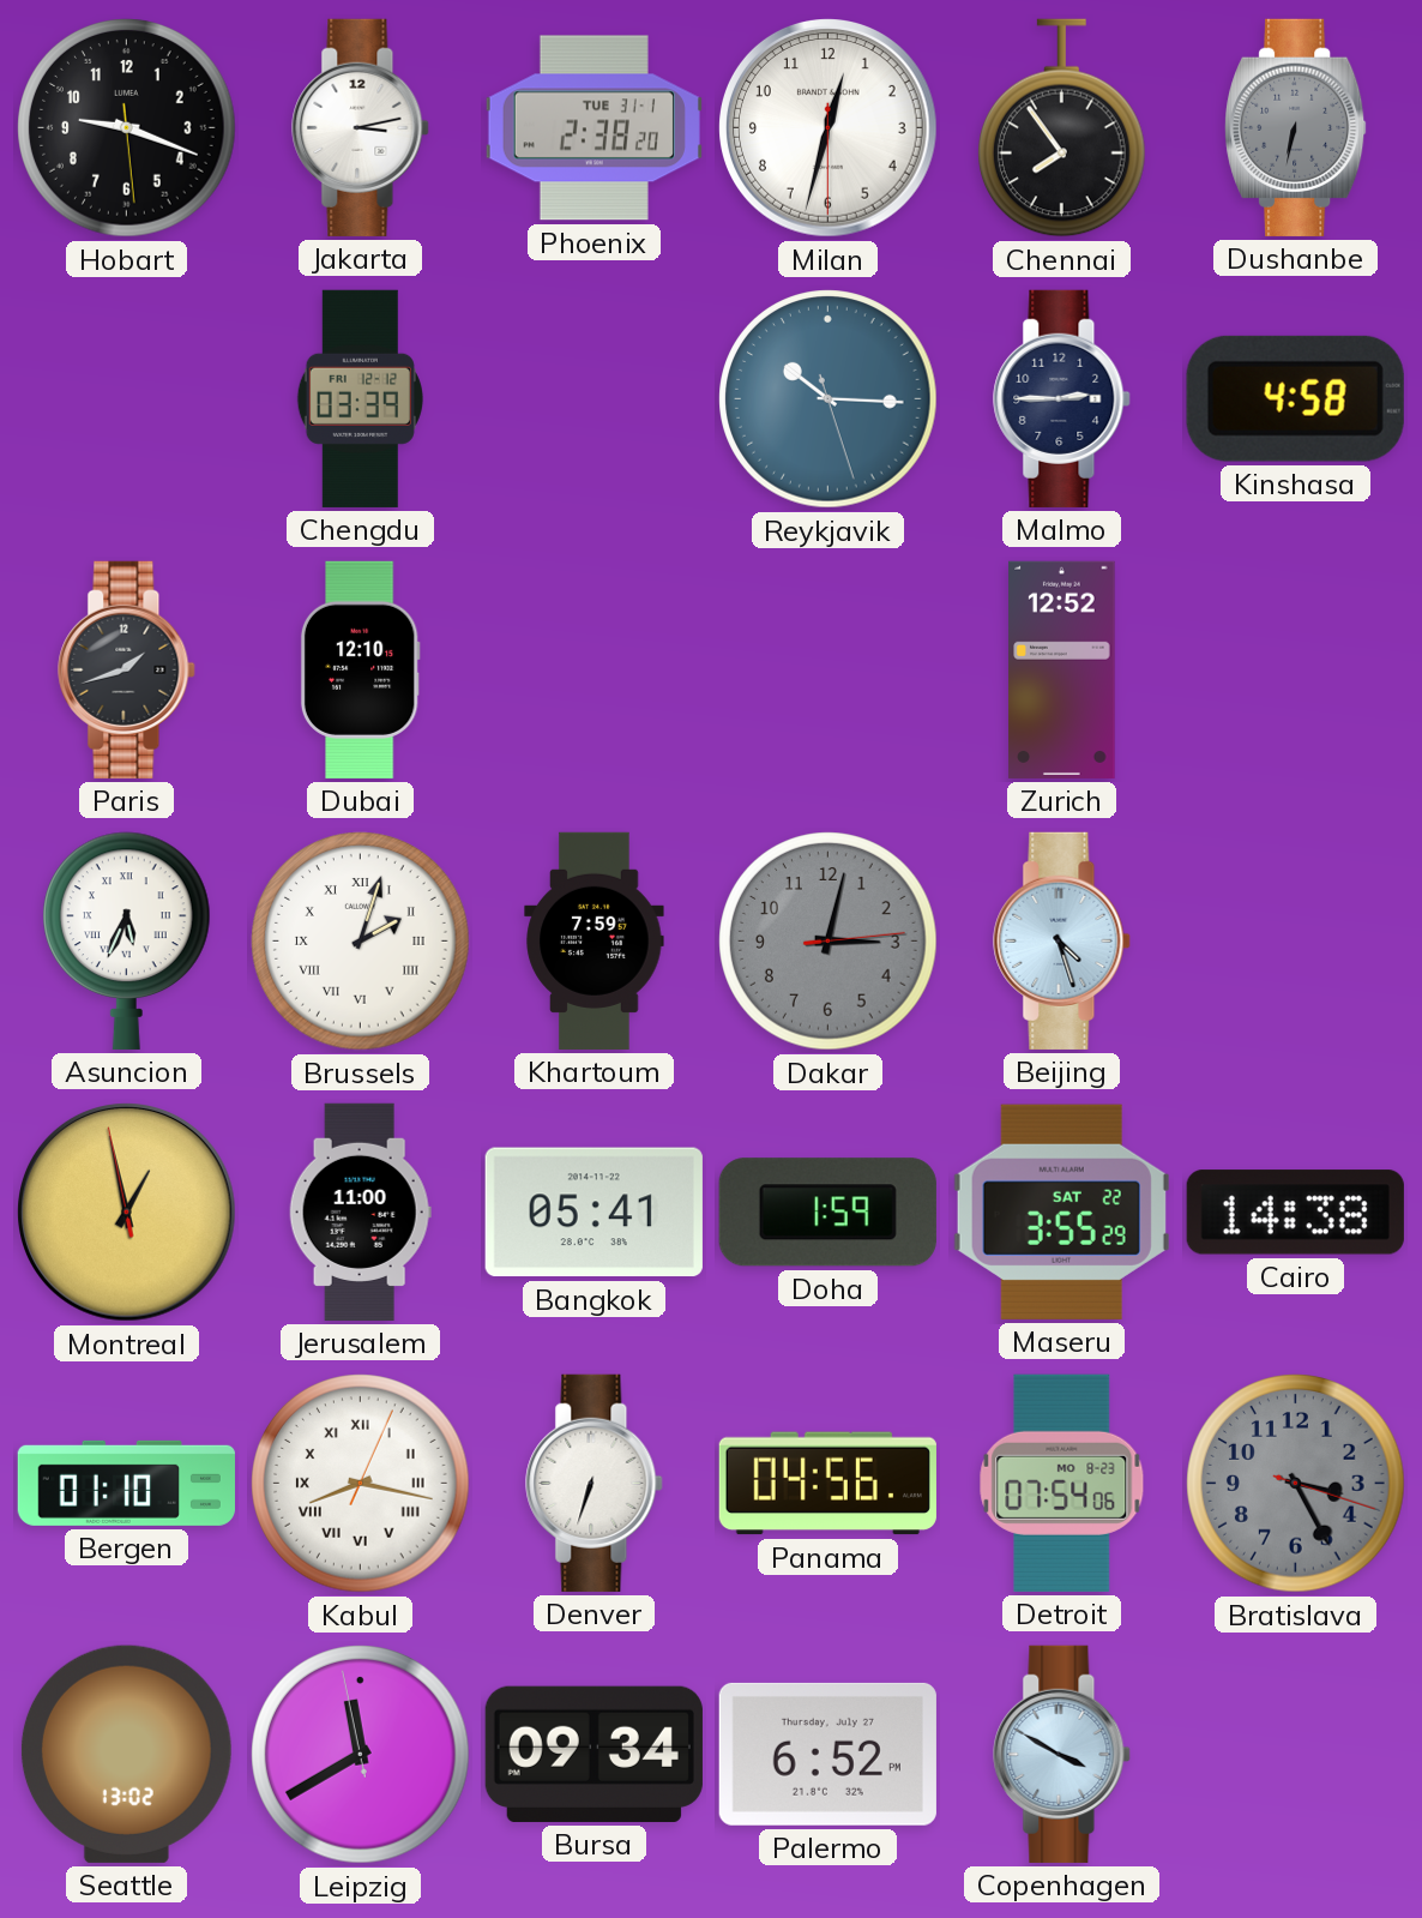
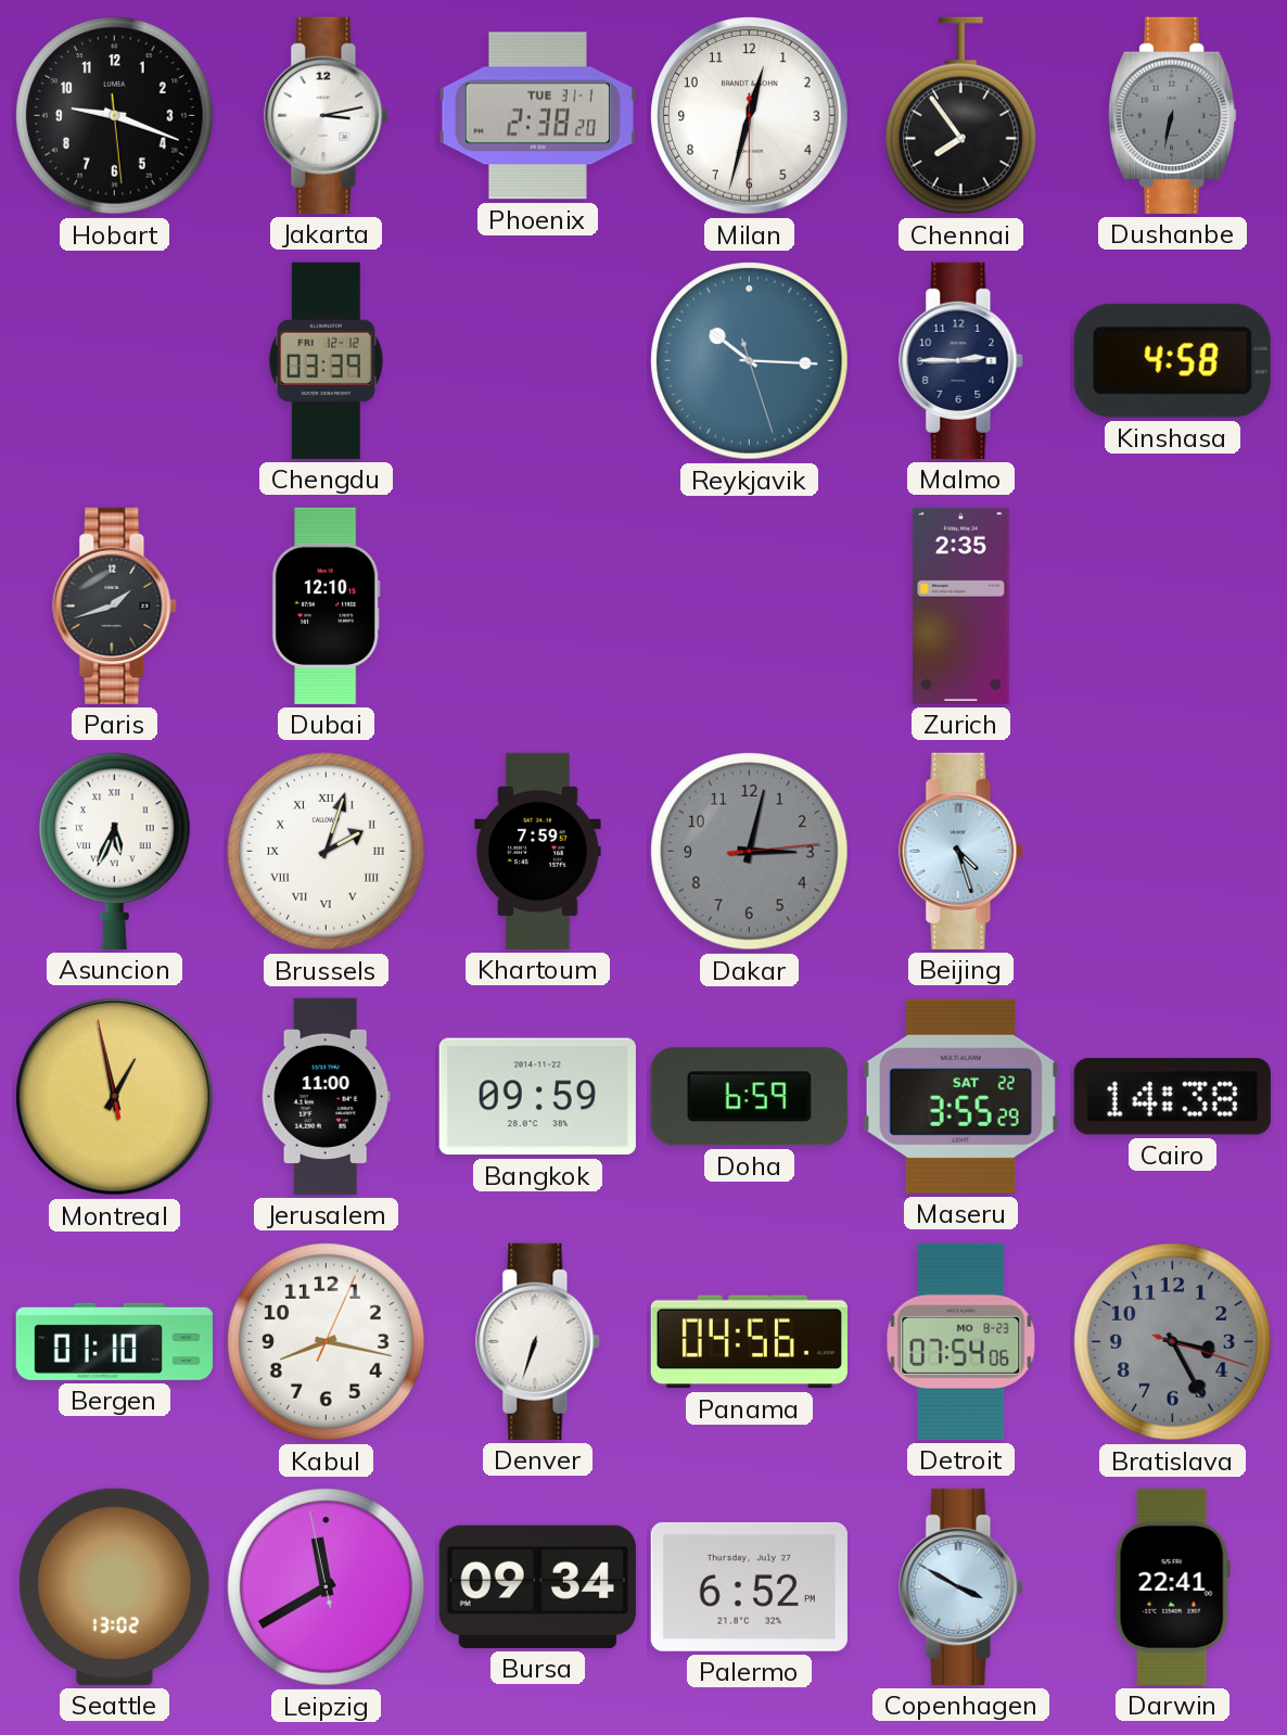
Zurich: 12:52 -> 2:35
Bangkok: 05:41 -> 09:59
Doha: 1:59 -> 6:59
Kabul numerals: Roman -> Arabic
Darwin: none -> 22:41
